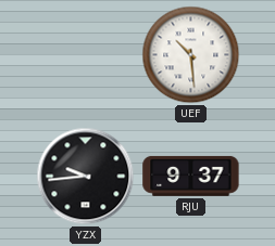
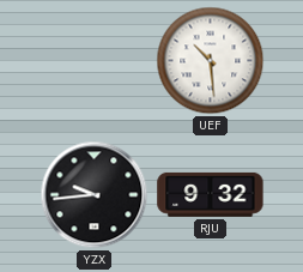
RJU: 9:37 -> 9:32
